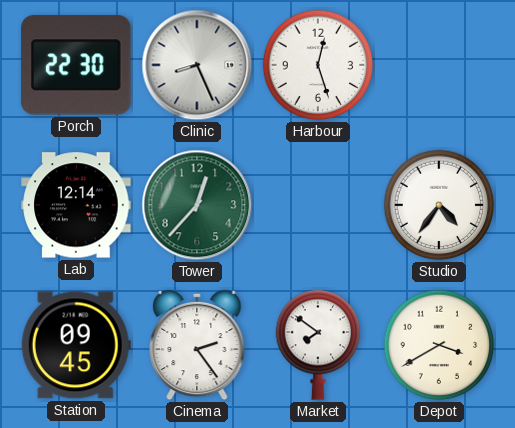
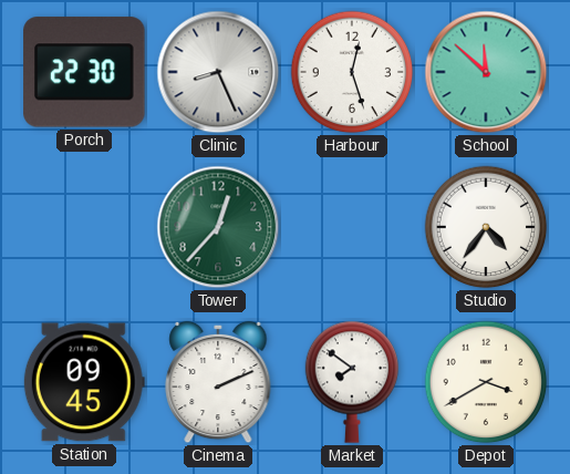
School: none -> 11:52
Lab: 12:14 -> none
Cinema: 2:24 -> 2:11
